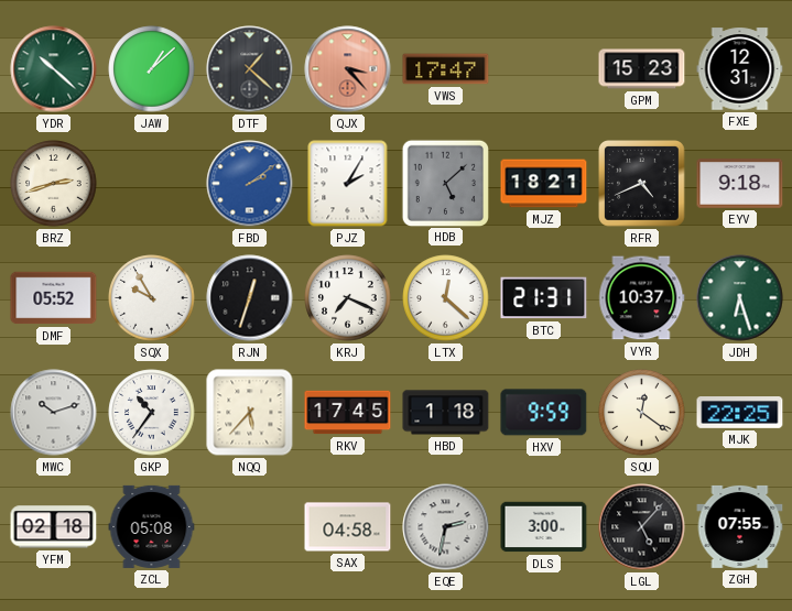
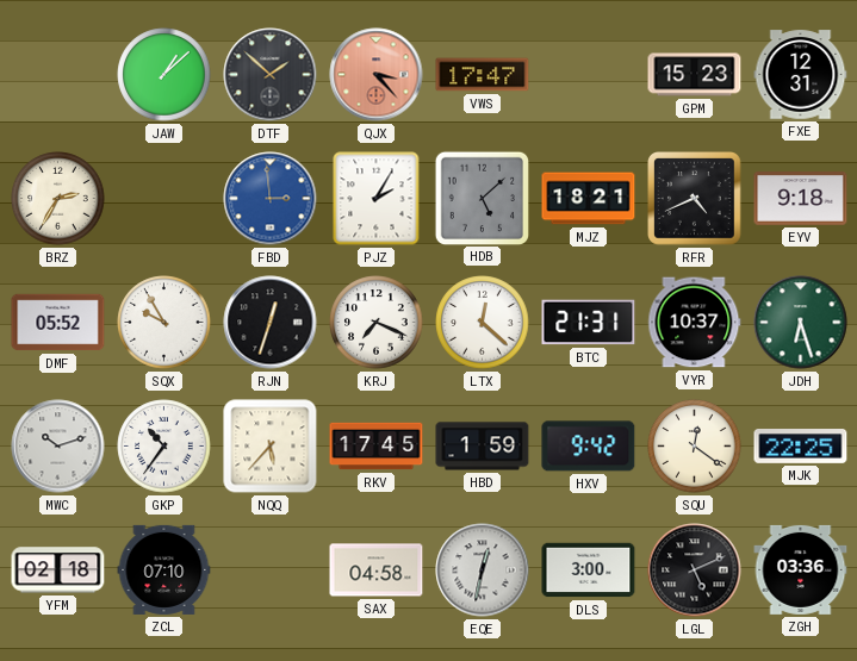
YDR: 10:22 -> none
DTF: 1:22 -> 1:52
BRZ: 2:42 -> 2:35
FBD: 2:09 -> 2:59
HBD: 1:18 -> 1:59
HXV: 9:59 -> 9:42
ZCL: 05:08 -> 07:10
EQE: 2:32 -> 12:32
LGL: 5:07 -> 5:11
ZGH: 07:55 -> 03:36
